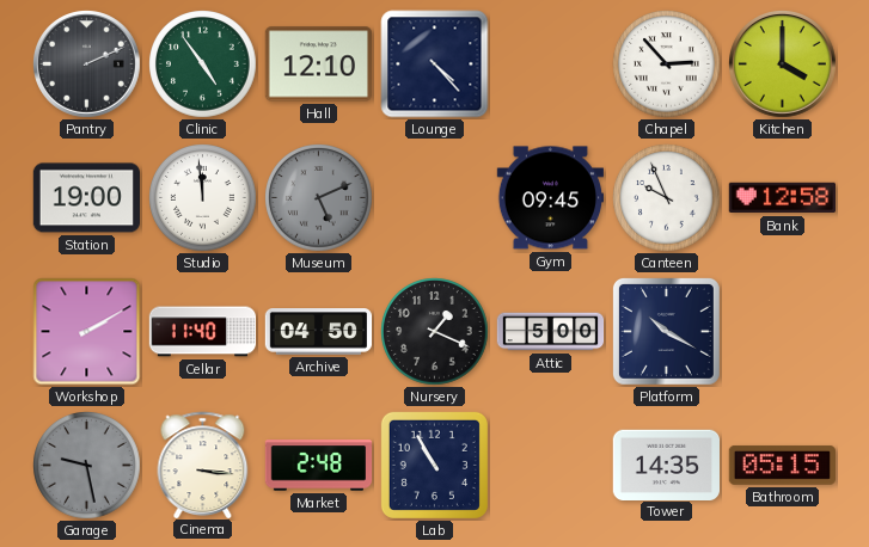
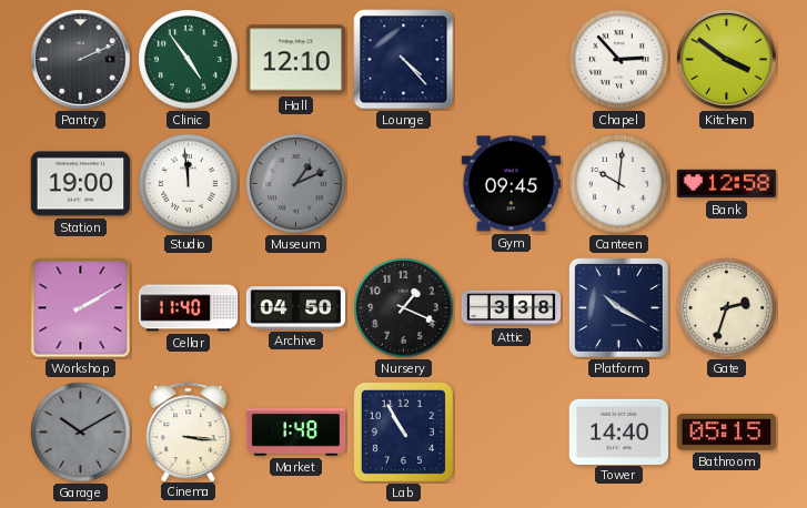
Kitchen: 4:00 -> 3:51
Museum: 5:11 -> 1:11
Canteen: 9:56 -> 10:01
Attic: 5:00 -> 3:38
Gate: none -> 2:33
Garage: 9:28 -> 10:10
Market: 2:48 -> 1:48
Tower: 14:35 -> 14:40
